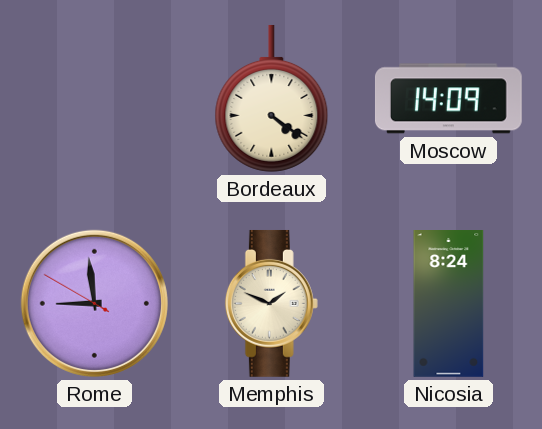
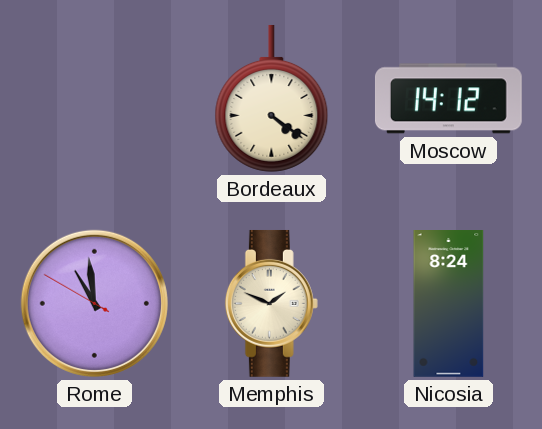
Moscow: 14:09 -> 14:12
Rome: 8:58 -> 10:58
